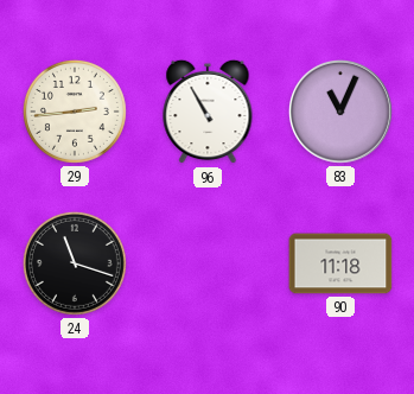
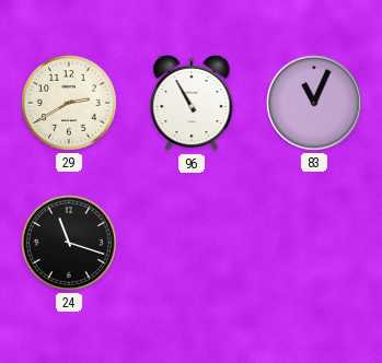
29: 2:44 -> 2:40
90: 11:18 -> none
